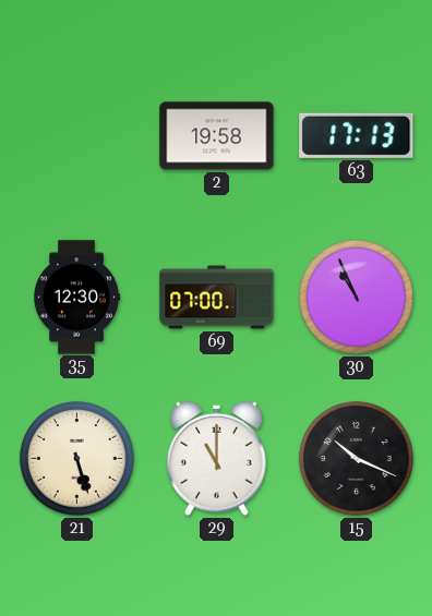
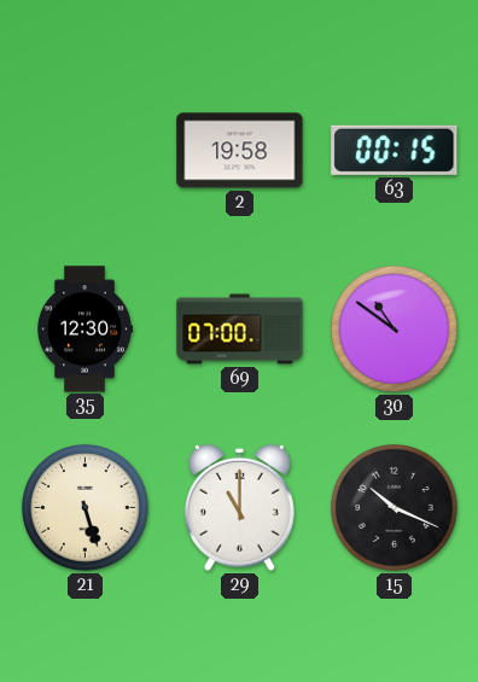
63: 17:13 -> 00:15
30: 10:56 -> 10:51
